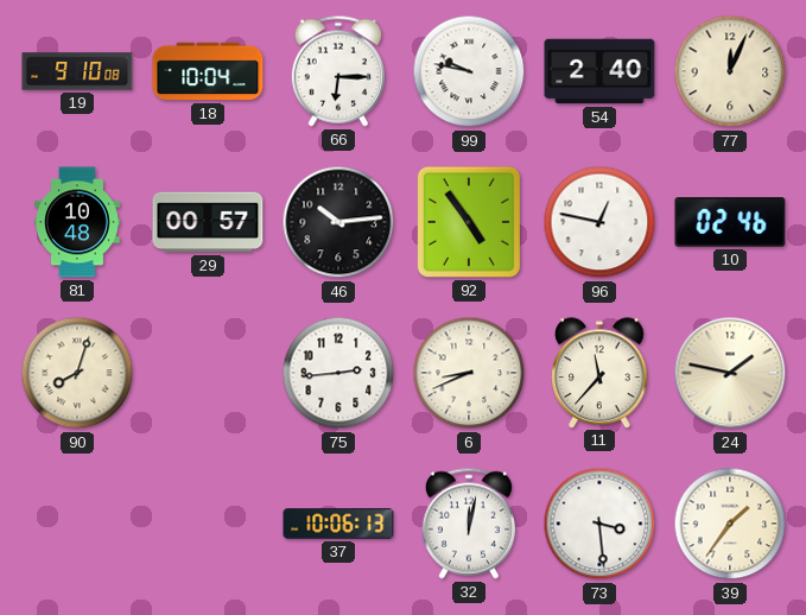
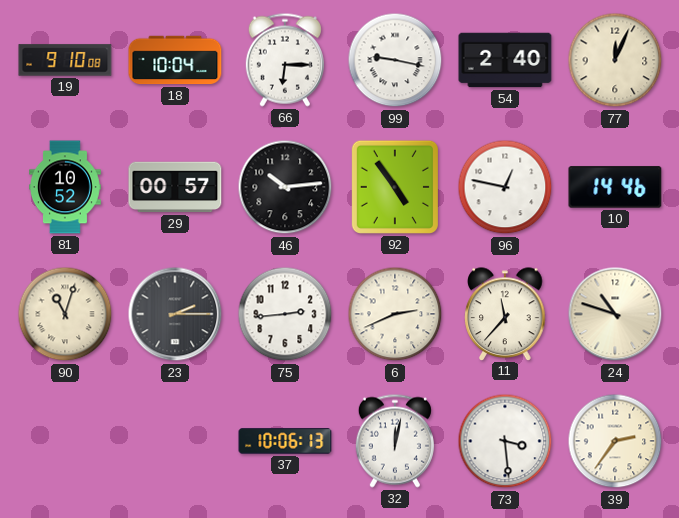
99: 9:47 -> 9:17
81: 10:48 -> 10:52
10: 02:46 -> 14:46
90: 8:03 -> 11:03
23: none -> 2:15
6: 8:41 -> 2:41
24: 1:47 -> 10:48
39: 1:36 -> 2:36
